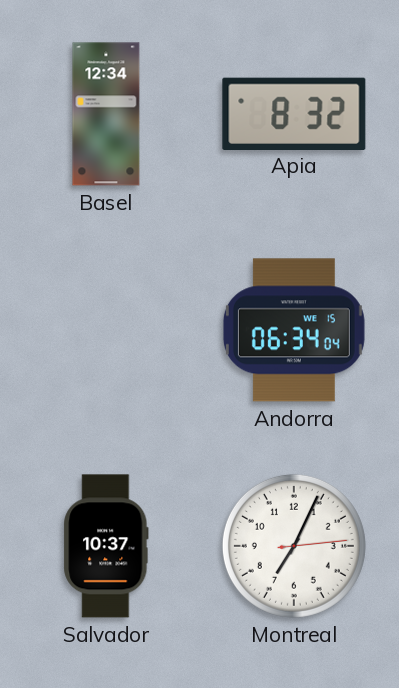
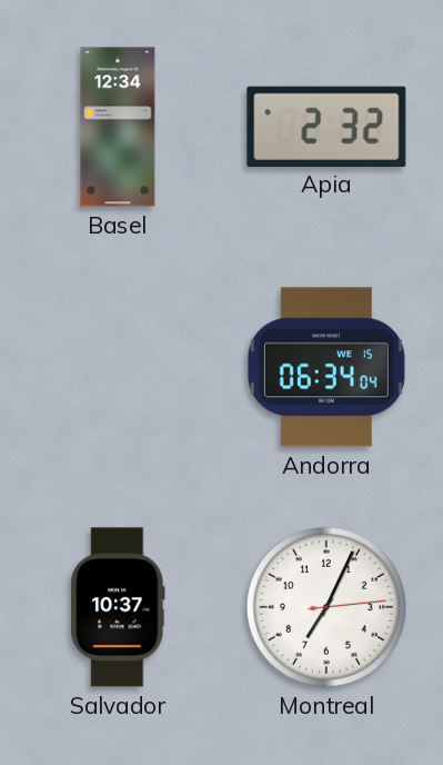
Apia: 8:32 -> 2:32
